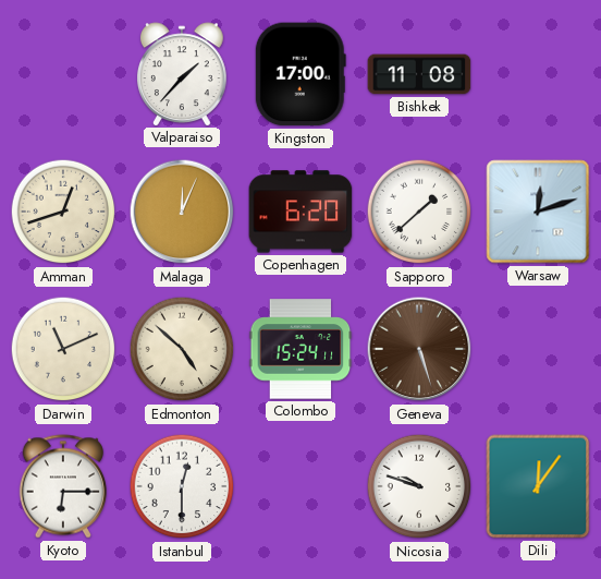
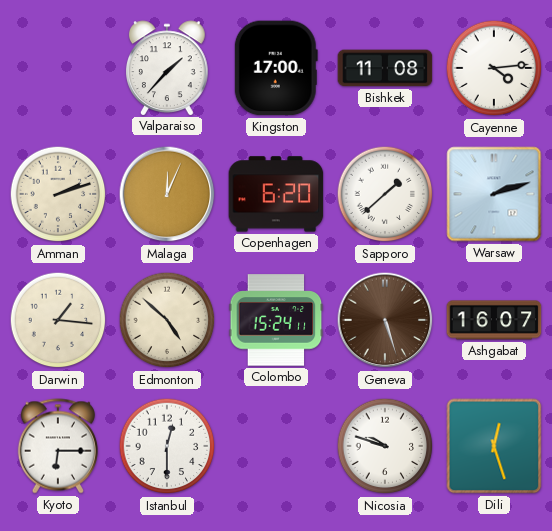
Cayenne: none -> 4:14
Amman: 12:42 -> 2:12
Warsaw: 12:12 -> 2:12
Darwin: 11:11 -> 1:16
Ashgabat: none -> 16:07
Dili: 12:06 -> 12:27
